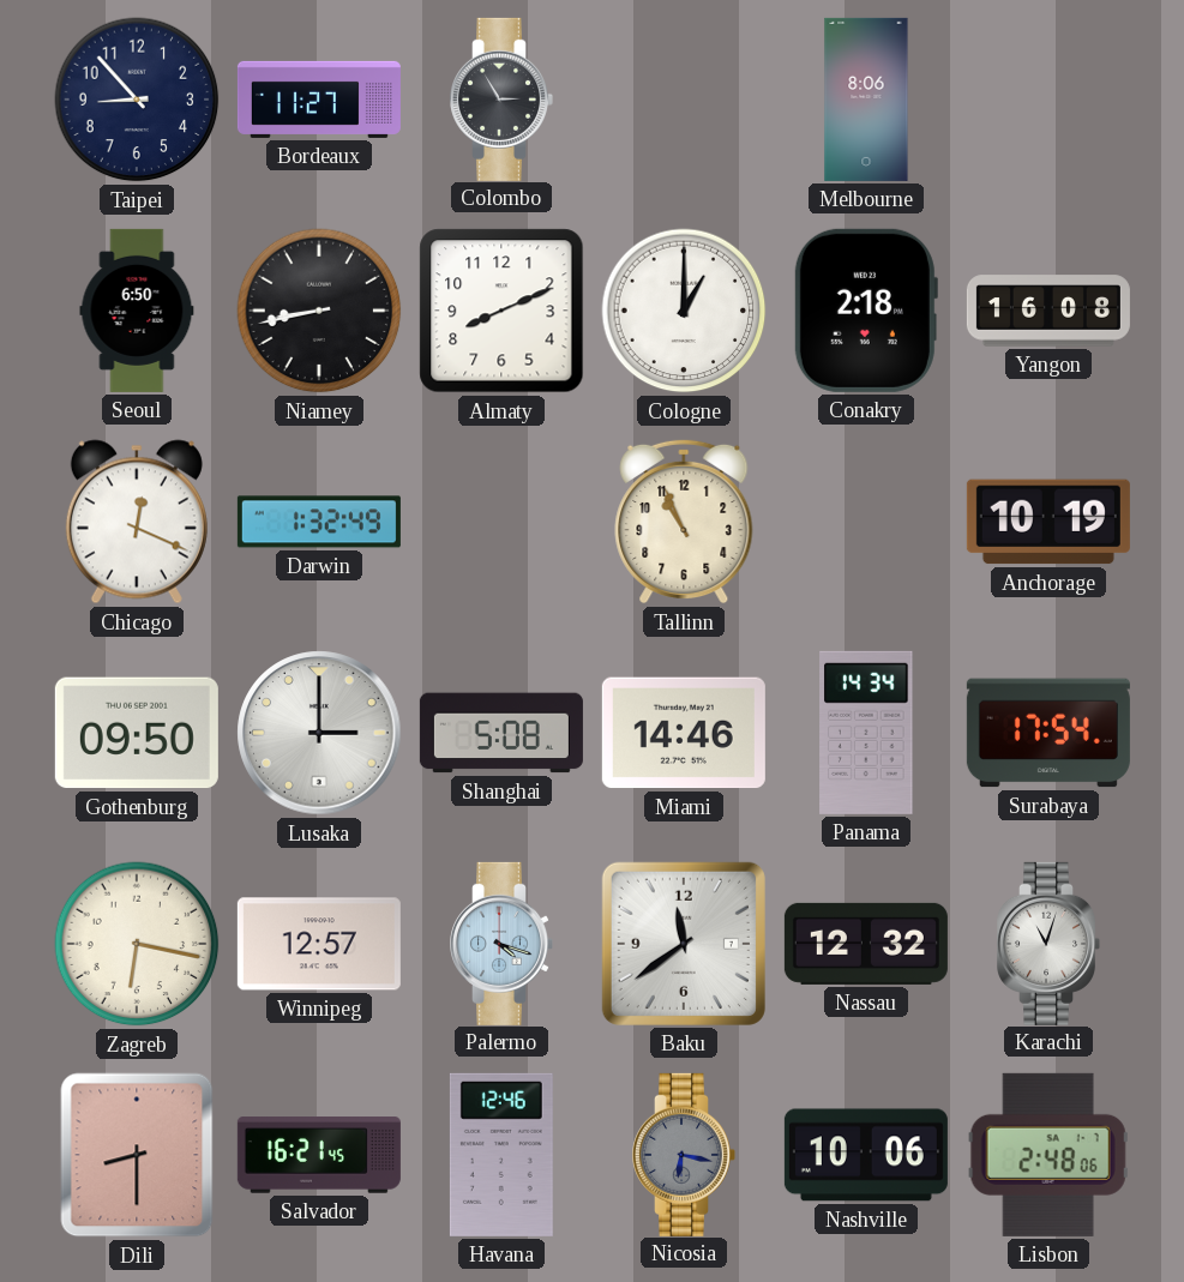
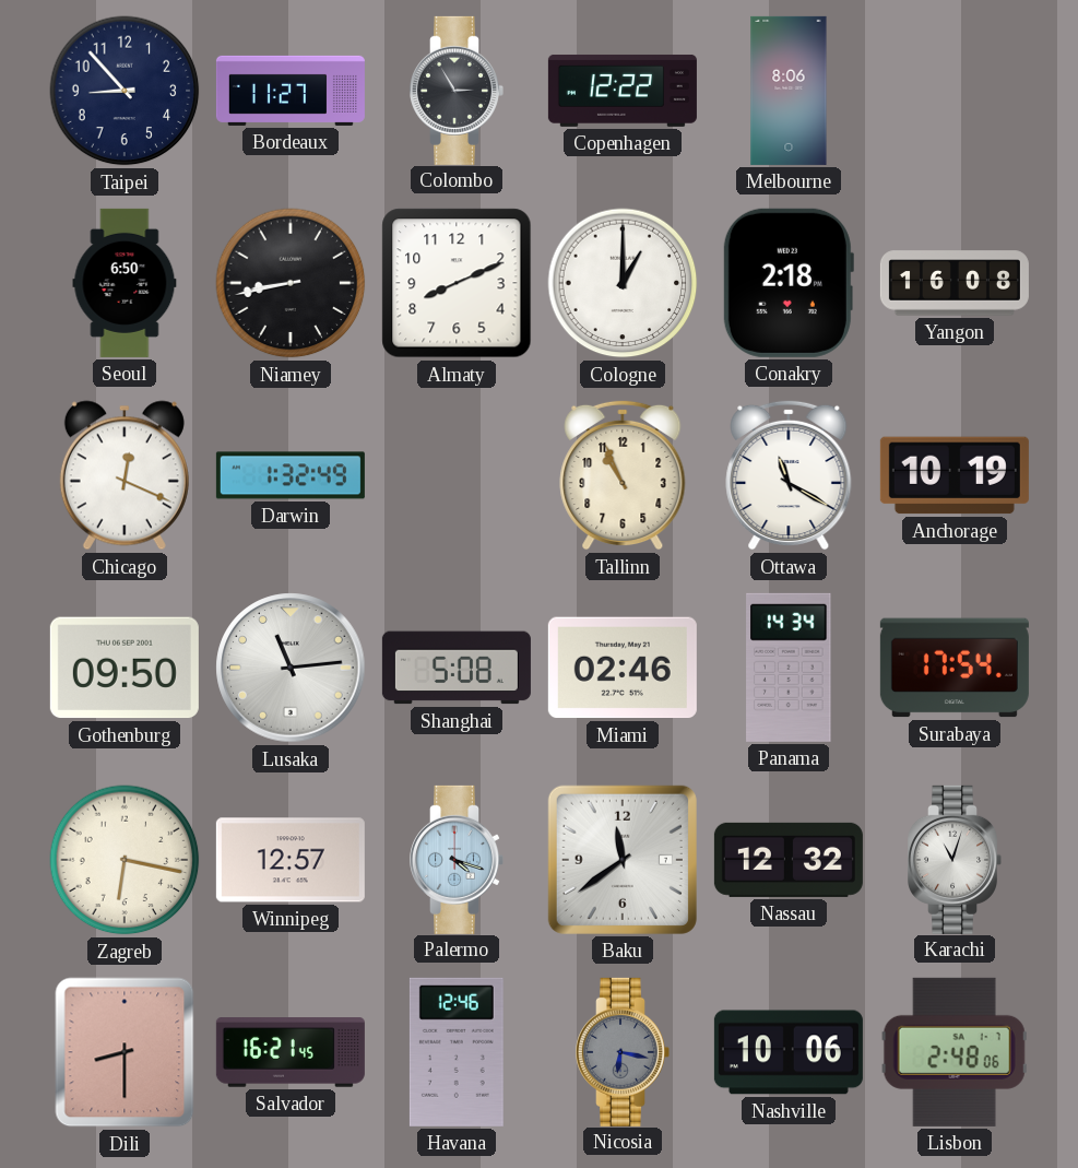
Copenhagen: none -> 12:22
Ottawa: none -> 11:20
Lusaka: 3:00 -> 11:14
Miami: 14:46 -> 02:46
